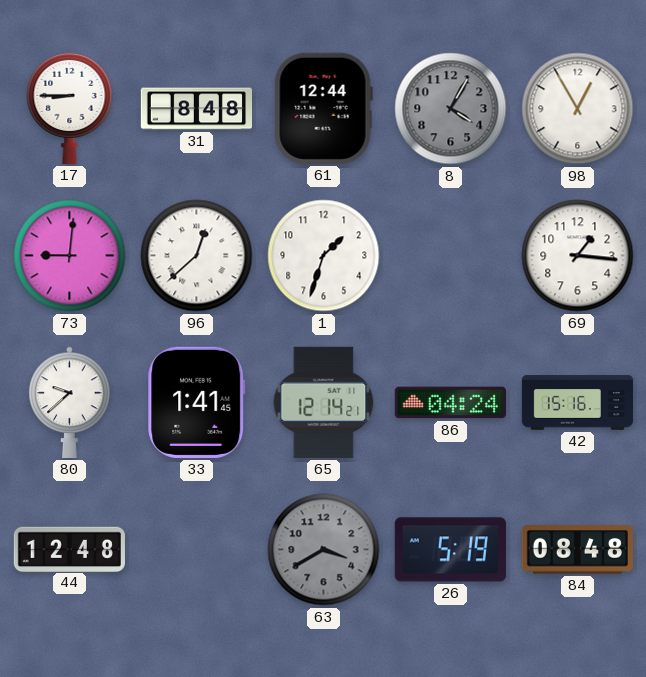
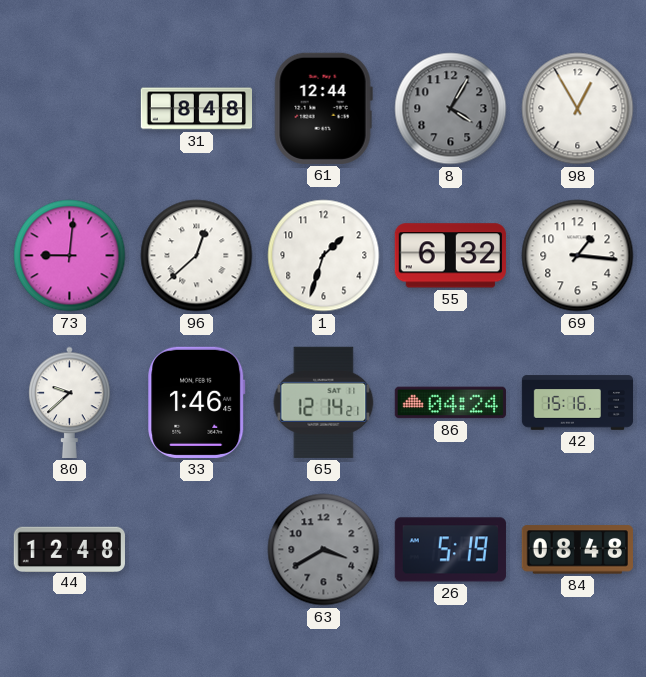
17: 8:45 -> none
55: none -> 6:32
33: 1:41 -> 1:46
